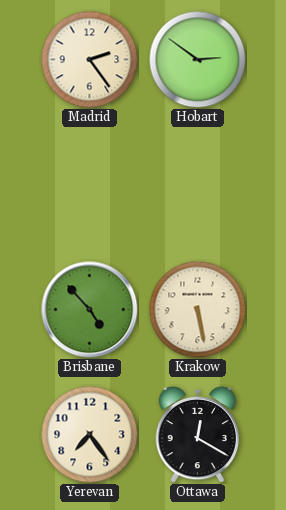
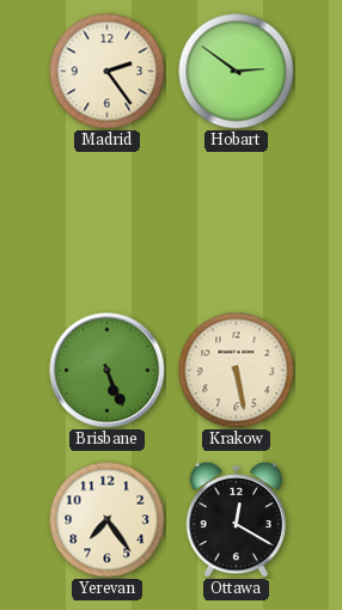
Brisbane: 4:53 -> 5:26
